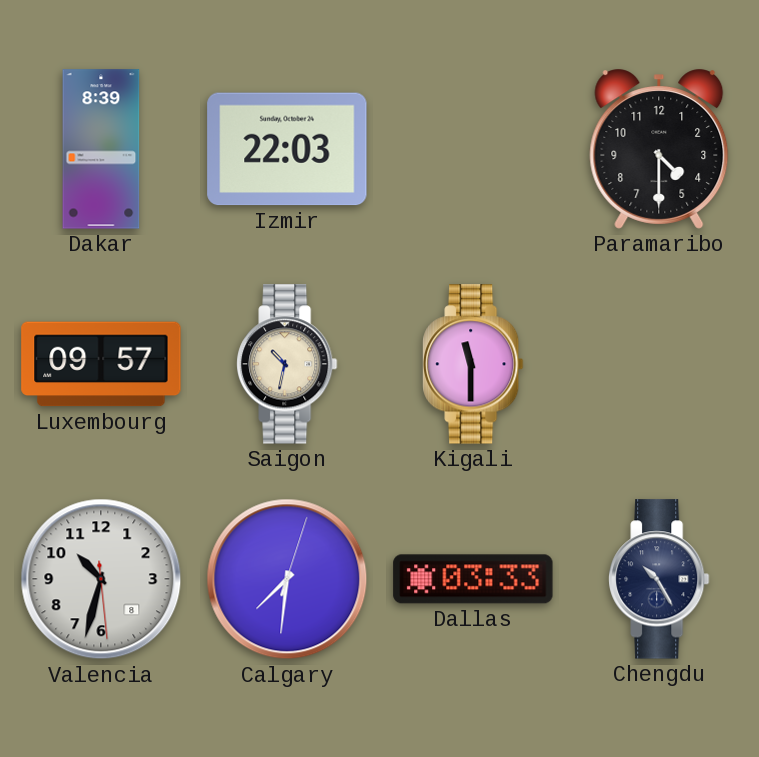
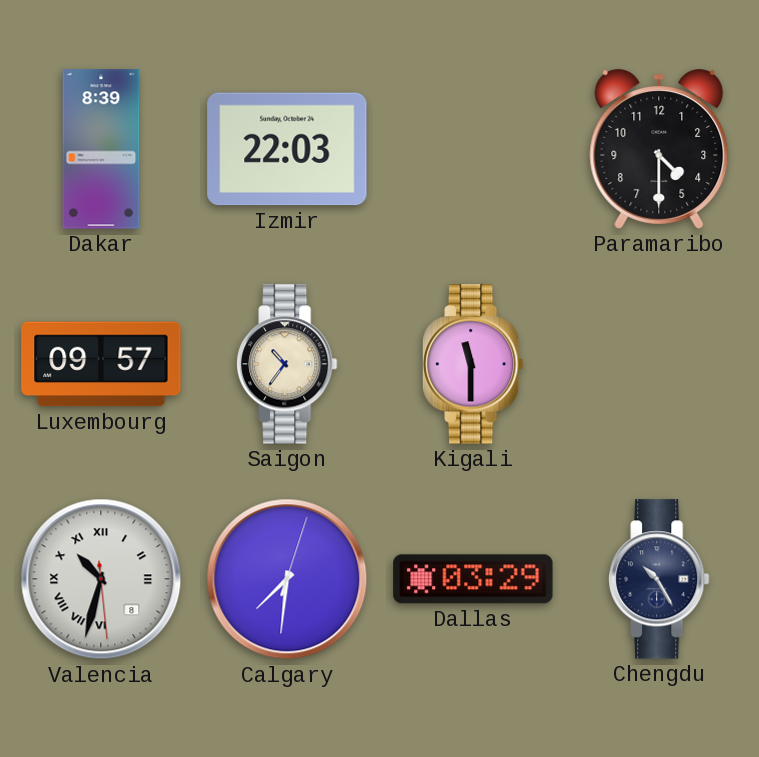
Saigon: 10:32 -> 10:36
Valencia numerals: Arabic -> Roman
Dallas: 03:33 -> 03:29
